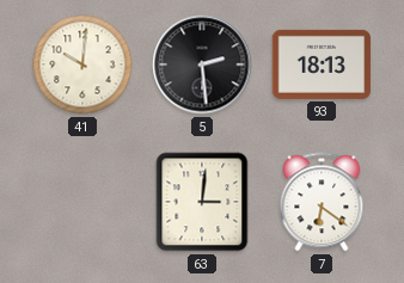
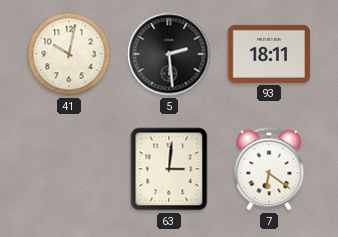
41: 10:01 -> 10:02
93: 18:13 -> 18:11
